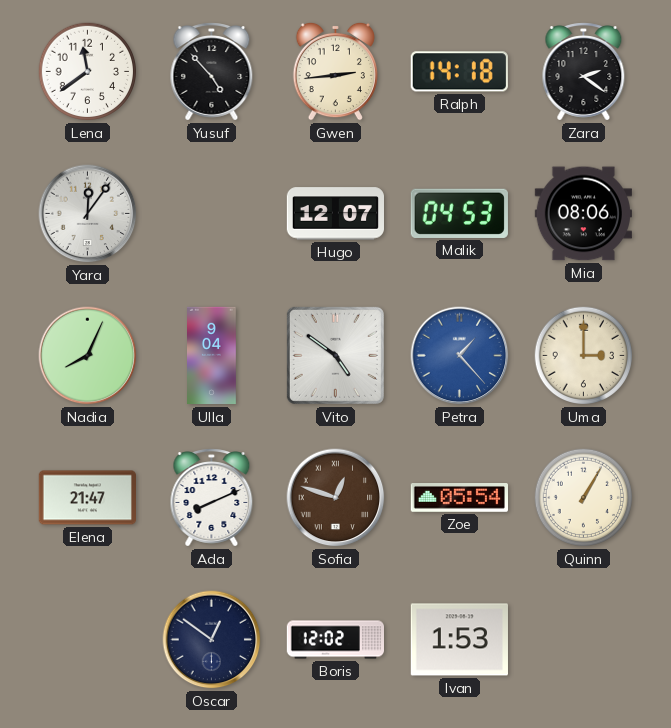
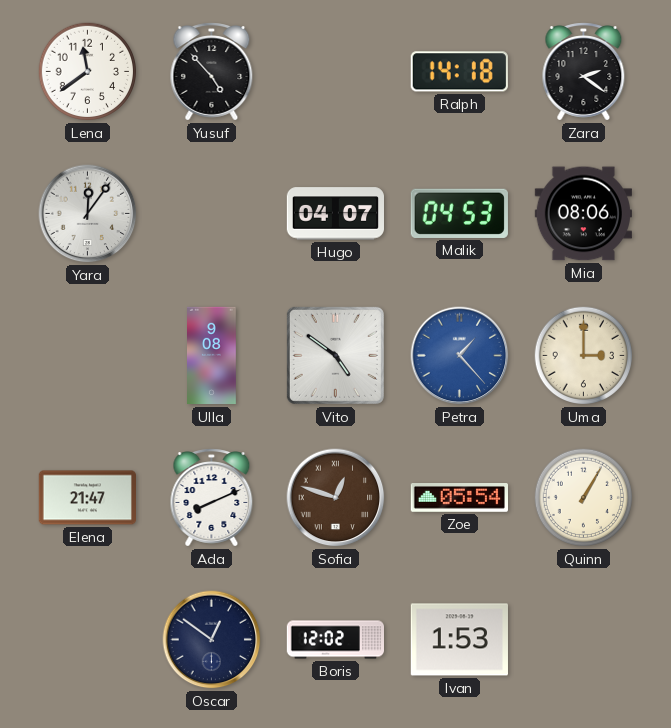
Gwen: 2:44 -> none
Hugo: 12:07 -> 04:07
Nadia: 8:04 -> none
Ulla: 9:04 -> 9:08
